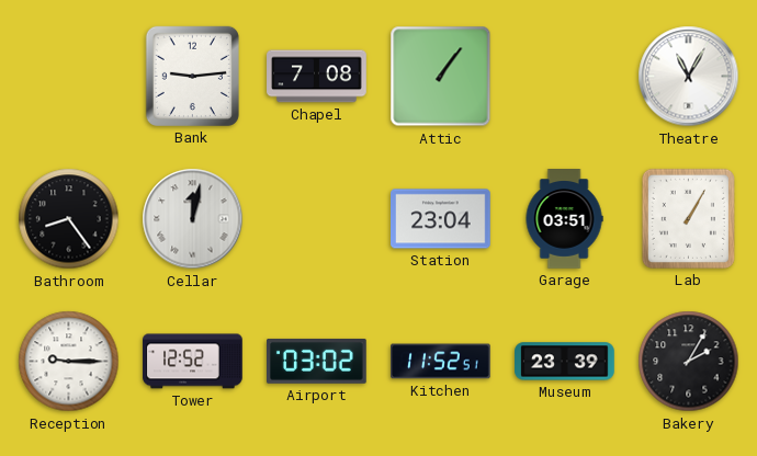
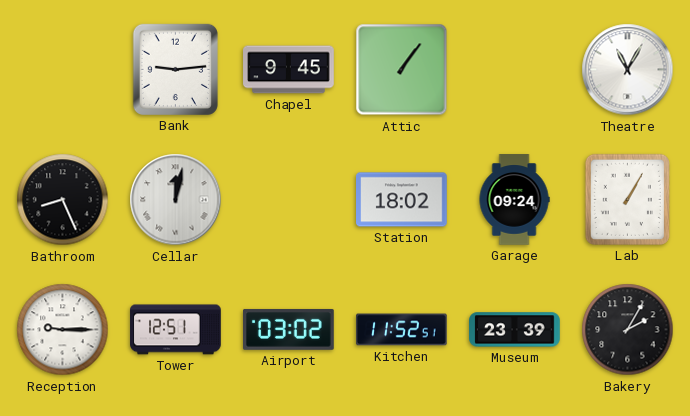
Chapel: 7:08 -> 9:45
Bathroom: 8:24 -> 8:26
Station: 23:04 -> 18:02
Garage: 03:51 -> 09:24
Tower: 12:52 -> 12:51
